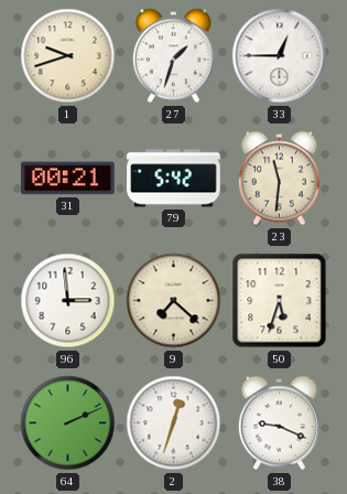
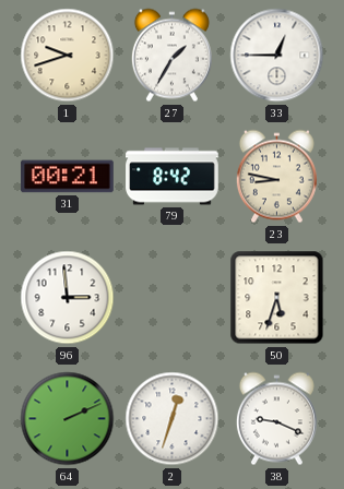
27: 1:33 -> 1:35
79: 5:42 -> 8:42
23: 11:31 -> 8:47
9: 7:22 -> none
